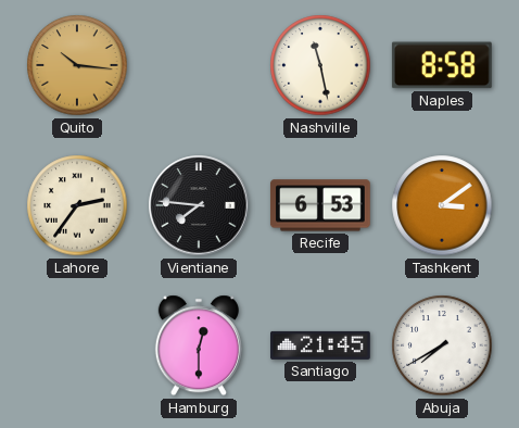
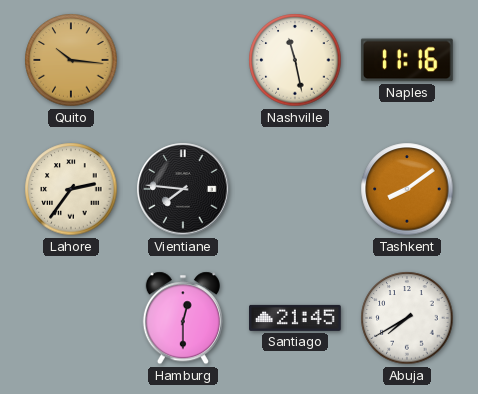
Naples: 8:58 -> 11:16
Recife: 6:53 -> none
Tashkent: 3:09 -> 8:09
